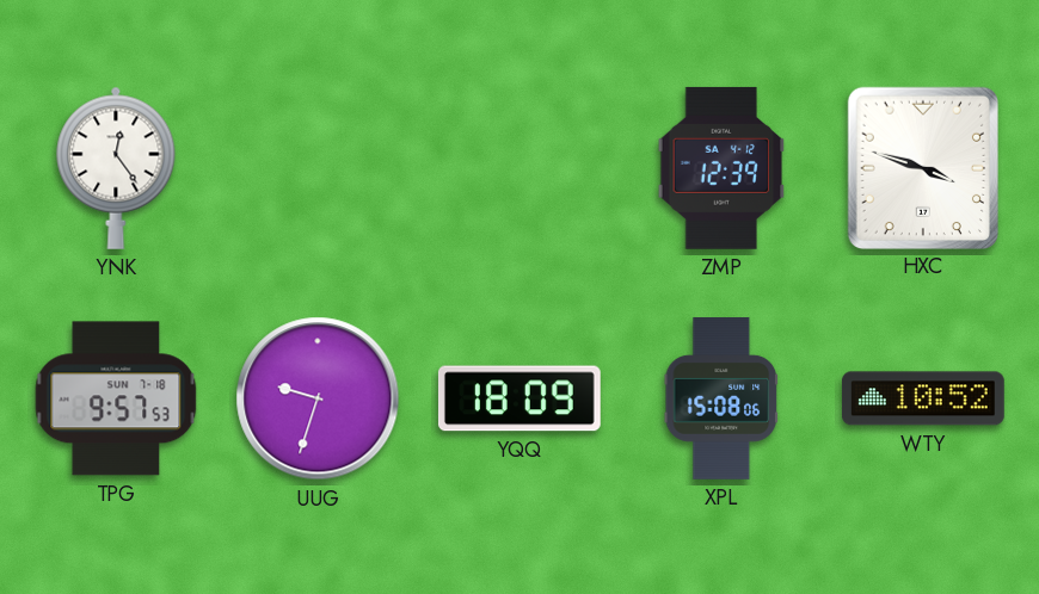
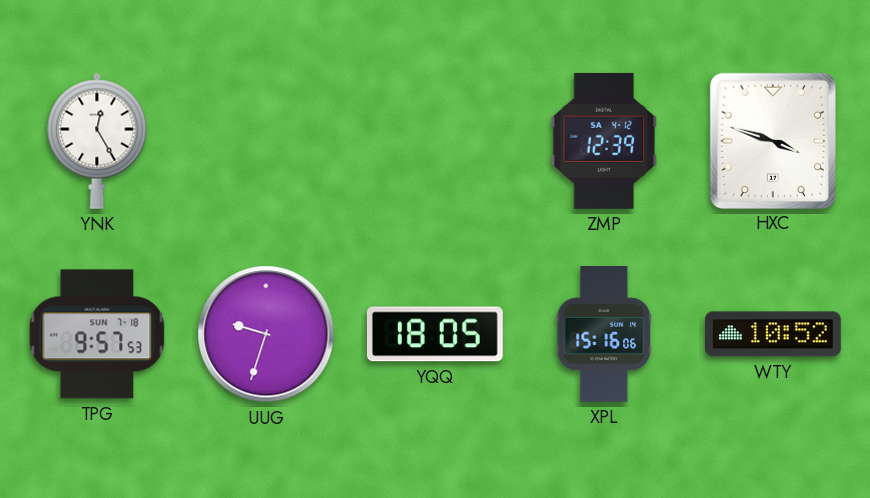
YNK: 12:24 -> 12:25
YQQ: 18:09 -> 18:05
XPL: 15:08 -> 15:16
